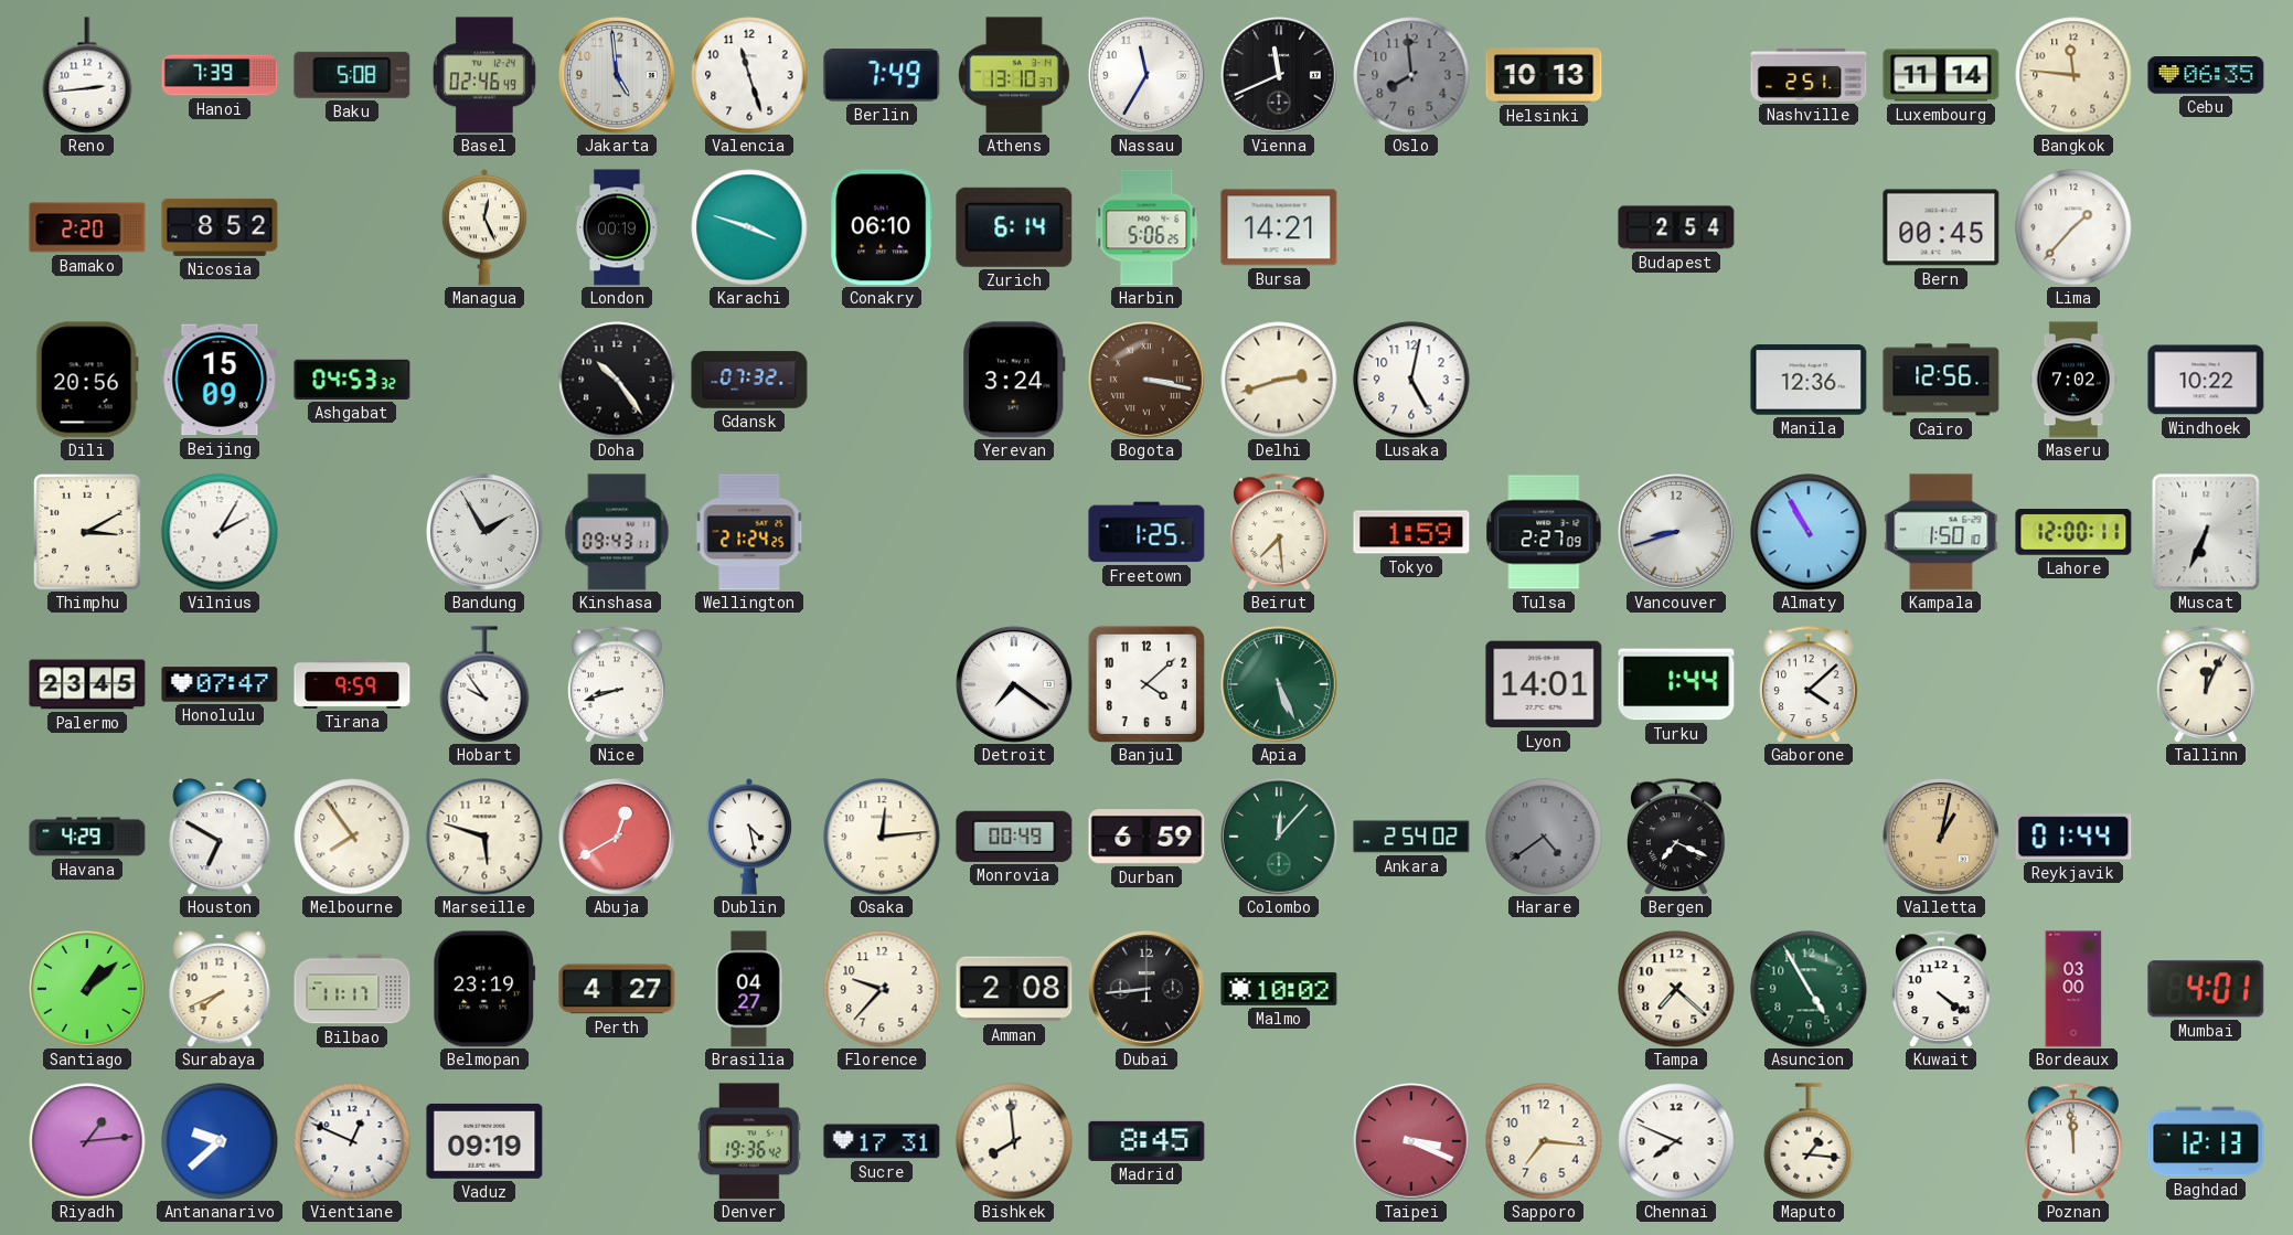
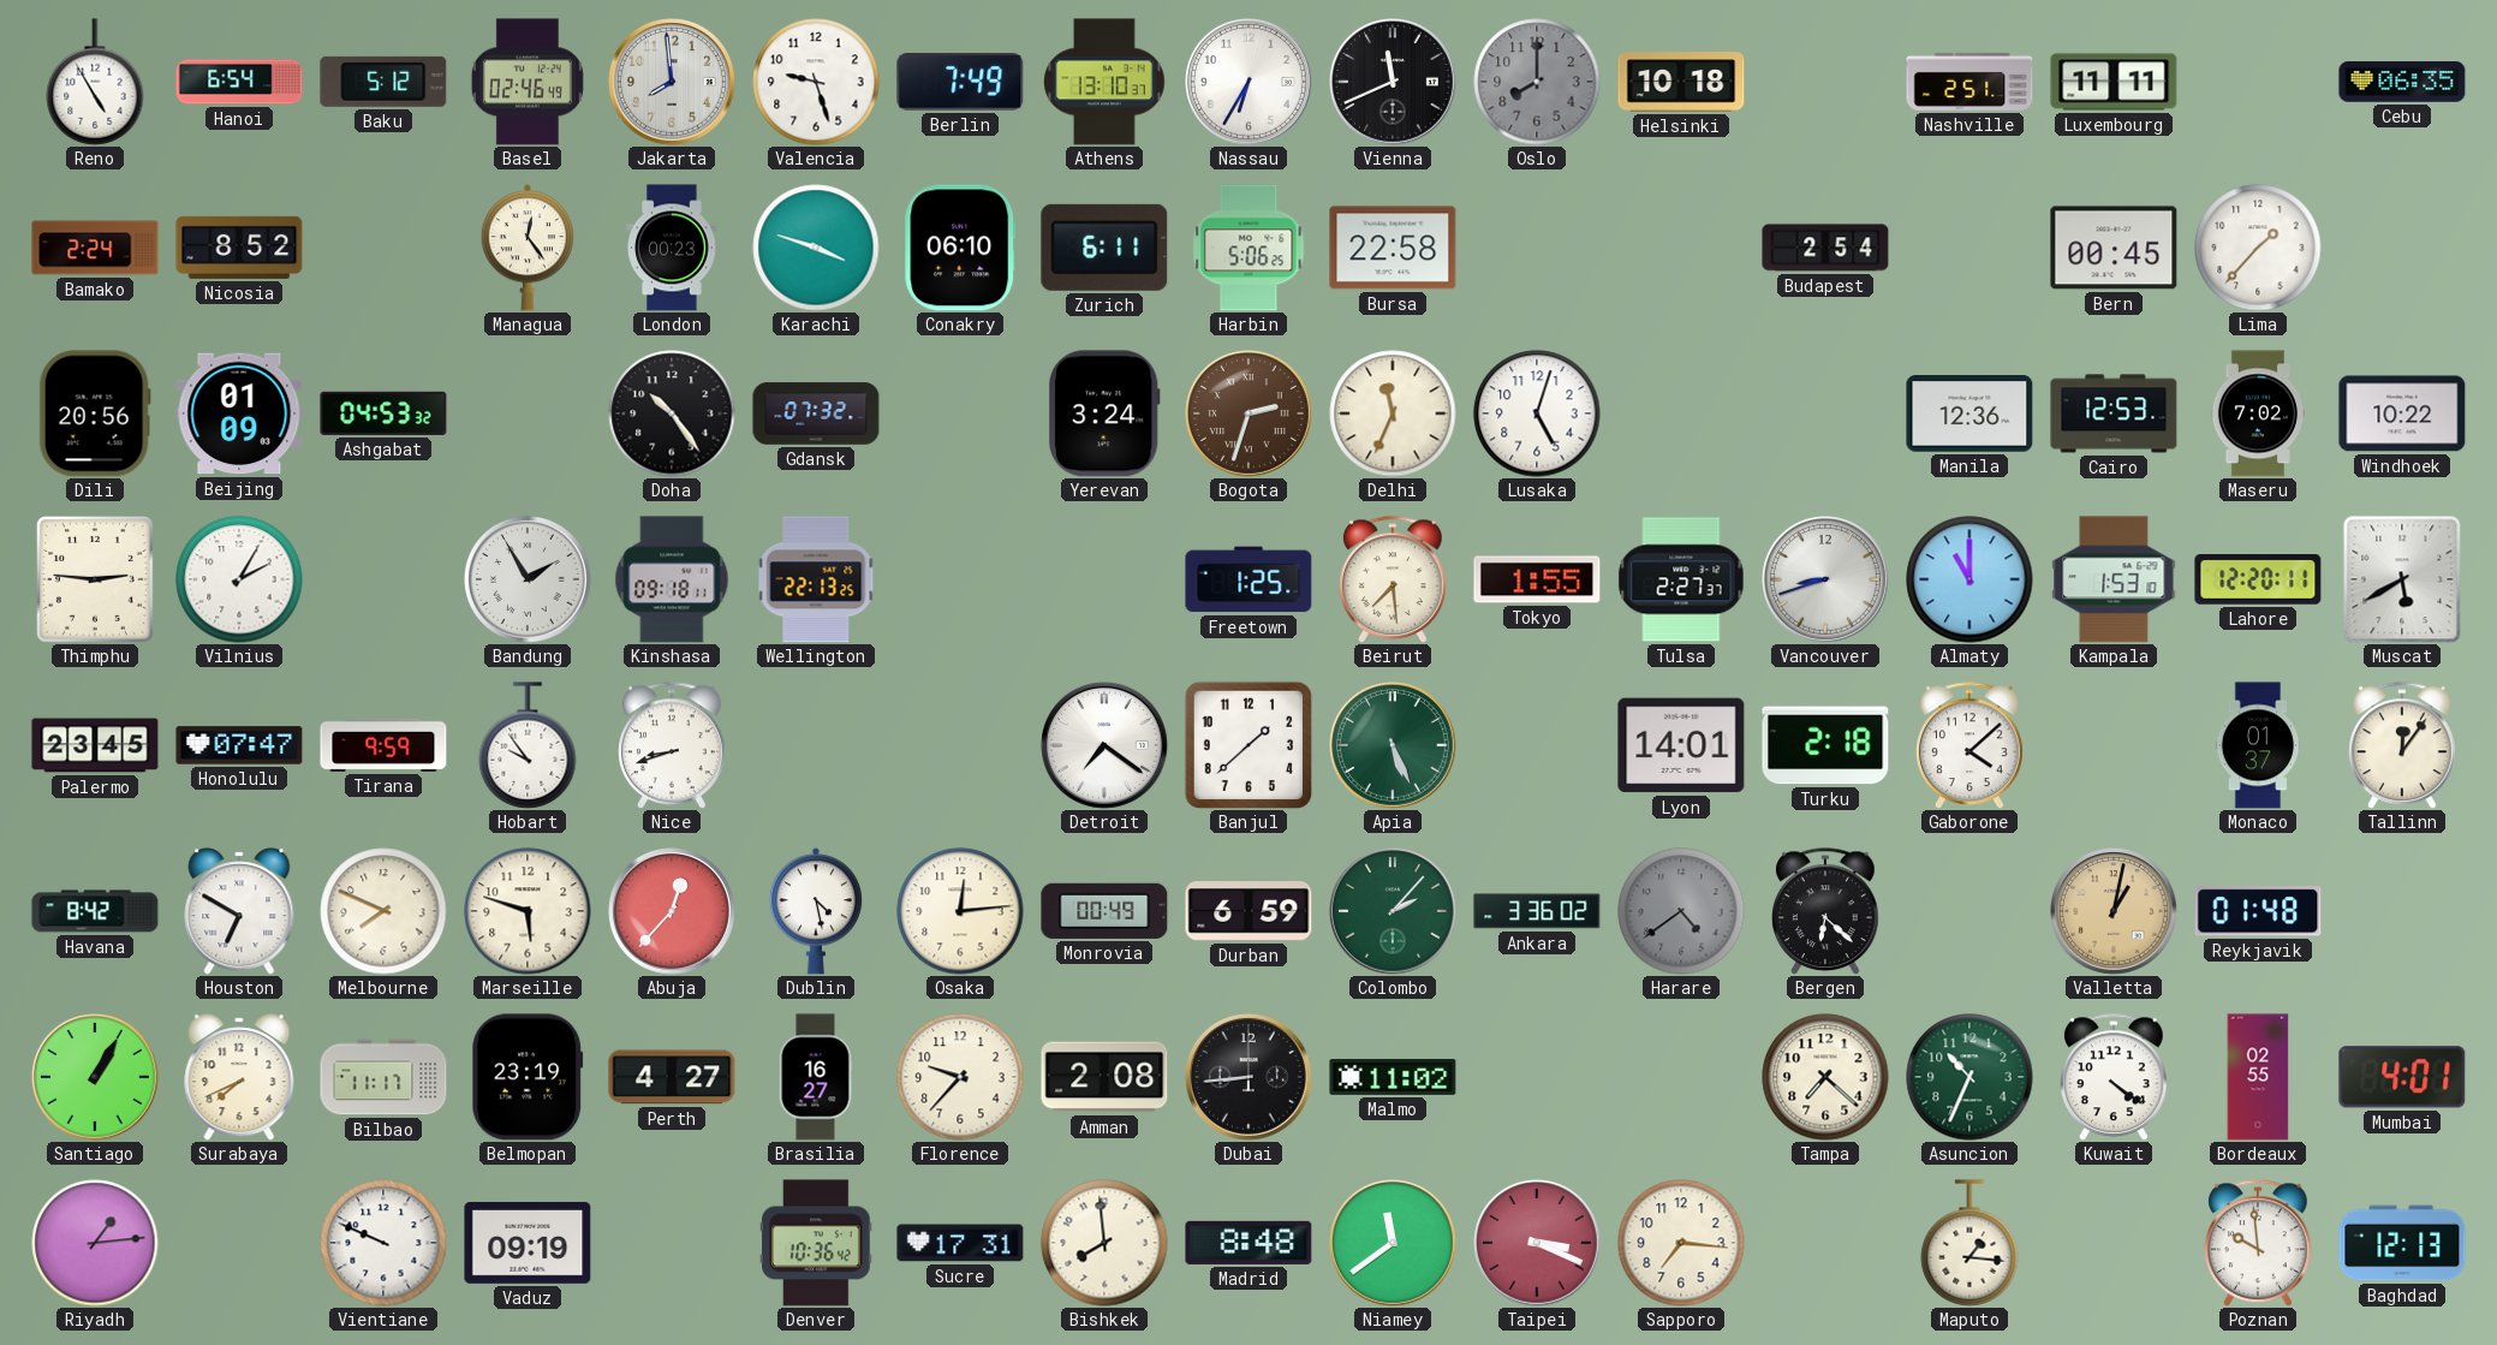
Reno: 2:44 -> 4:55
Hanoi: 7:39 -> 6:54
Baku: 5:08 -> 5:12
Jakarta: 4:59 -> 7:59
Valencia: 11:27 -> 9:27
Nassau: 11:35 -> 6:35
Oslo: 7:59 -> 8:00
Helsinki: 10:13 -> 10:18
Luxembourg: 11:14 -> 11:11
Bangkok: 11:46 -> none
Bamako: 2:20 -> 2:24
Managua: 12:26 -> 12:24
London: 00:19 -> 00:23
Zurich: 6:14 -> 6:11
Bursa: 14:21 -> 22:58
Beijing: 15:09 -> 01:09
Bogota: 3:17 -> 2:33
Delhi: 2:42 -> 11:34
Lusaka: 5:02 -> 5:03
Cairo: 12:56 -> 12:53
Thimphu: 3:10 -> 2:46
Kinshasa: 09:43 -> 09:18
Wellington: 21:24 -> 22:13
Tokyo: 1:59 -> 1:55
Tulsa: 2:27:09 -> 2:27:37
Almaty: 10:55 -> 11:00
Kampala: 1:50 -> 1:53
Lahore: 12:00 -> 12:20
Muscat: 6:34 -> 5:40
Banjul: 4:08 -> 1:38
Turku: 1:44 -> 2:18
Monaco: none -> 01:37
Tallinn: 12:04 -> 12:06
Havana: 4:29 -> 8:42
Melbourne: 7:54 -> 7:49
Abuja: 12:40 -> 12:37
Colombo: 12:07 -> 2:07
Ankara: 2:54 -> 3:36
Bergen: 7:19 -> 6:22
Reykjavik: 01:44 -> 01:48
Santiago: 1:08 -> 1:05
Brasilia: 04:27 -> 16:27
Malmo: 10:02 -> 11:02
Asuncion: 4:55 -> 10:34
Bordeaux: 03:00 -> 02:55
Antananarivo: 9:38 -> none
Vientiane: 12:49 -> 9:49
Denver: 19:36 -> 10:36
Madrid: 8:45 -> 8:48
Niamey: none -> 11:39
Chennai: 7:49 -> none
Poznan: 11:59 -> 9:59
